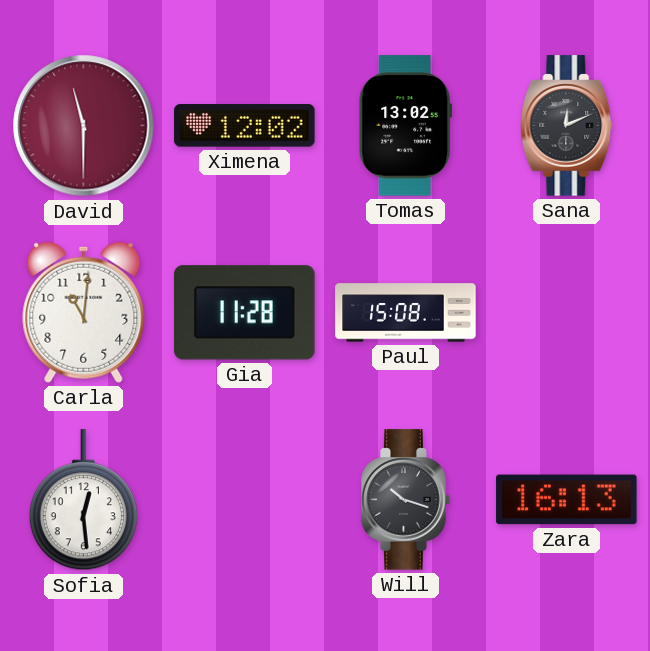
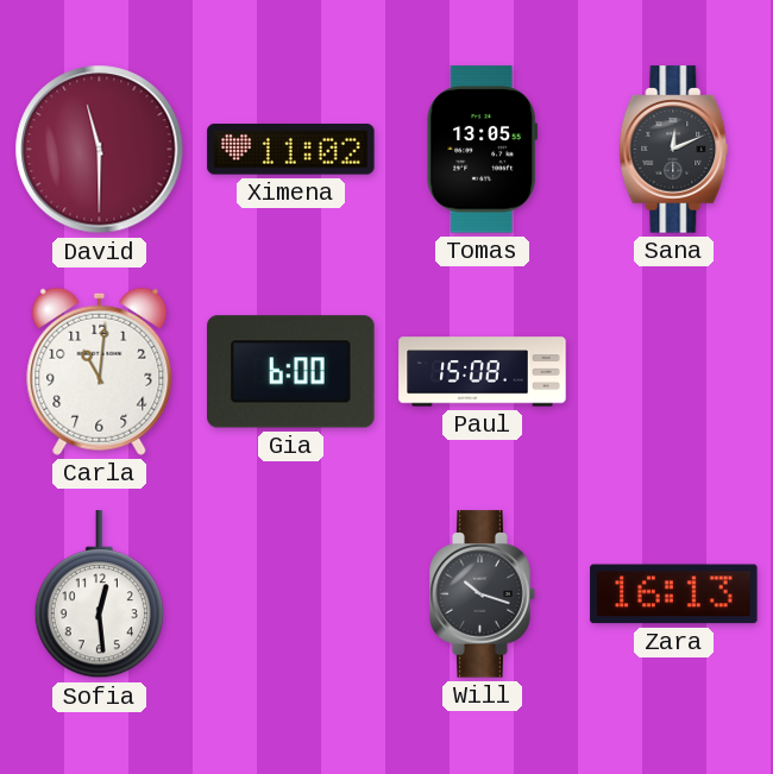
Ximena: 12:02 -> 11:02
Tomas: 13:02 -> 13:05
Gia: 11:28 -> 6:00
